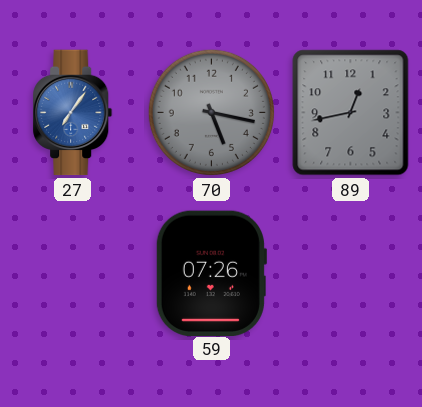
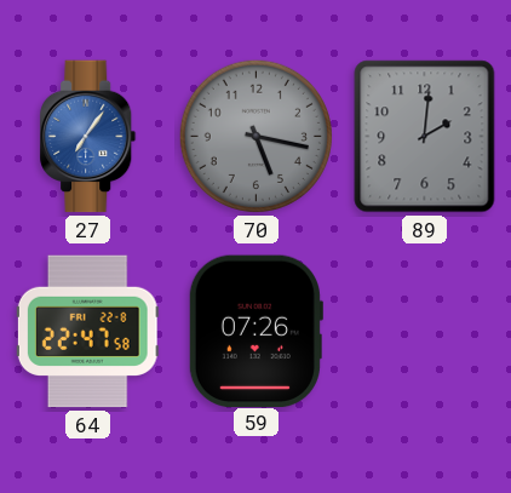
89: 12:43 -> 2:01
64: none -> 22:47
